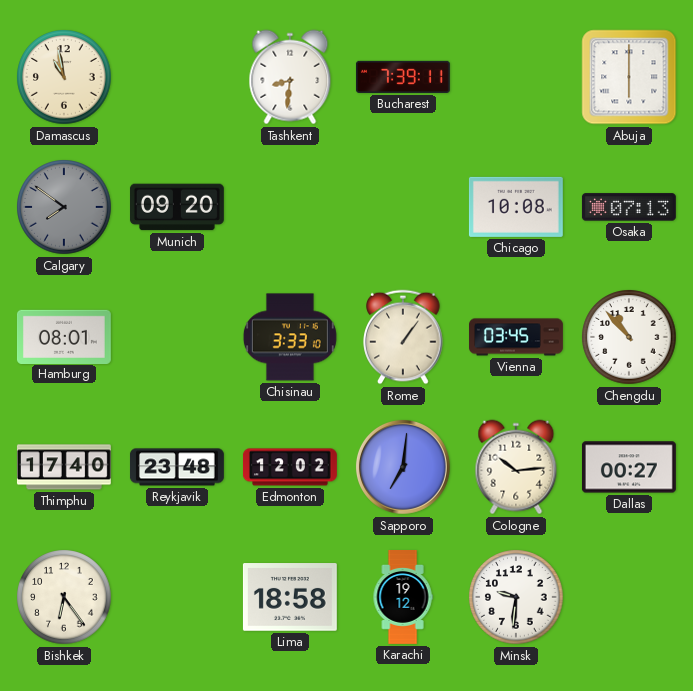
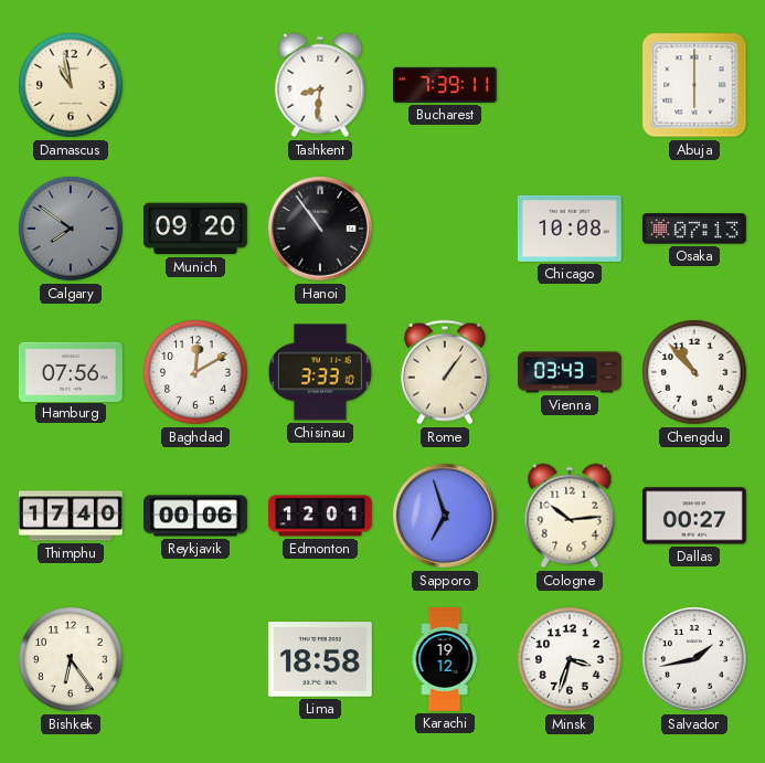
Hanoi: none -> 10:54
Hamburg: 08:01 -> 07:56
Baghdad: none -> 12:10
Vienna: 03:45 -> 03:43
Reykjavik: 23:48 -> 00:06
Edmonton: 12:02 -> 12:01
Sapporo: 7:01 -> 6:57
Minsk: 9:31 -> 3:33
Salvador: none -> 1:43
